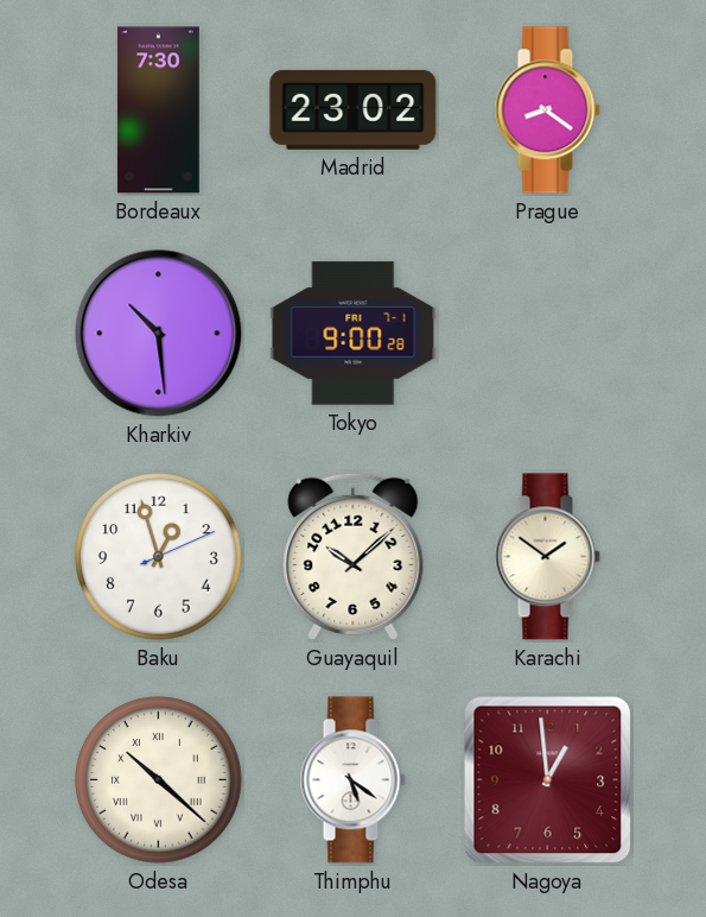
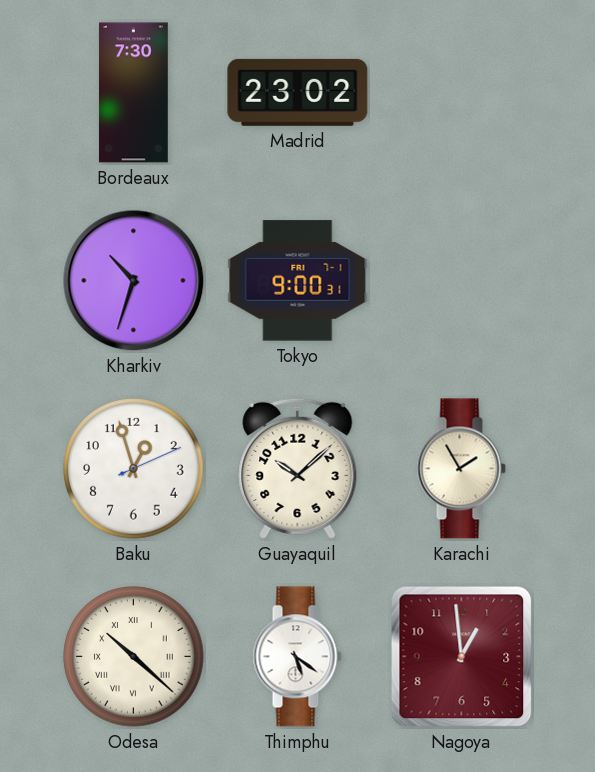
Prague: 8:21 -> none
Kharkiv: 10:29 -> 10:33
Tokyo: 9:00:28 -> 9:00:31
Karachi: 1:51 -> 1:55
